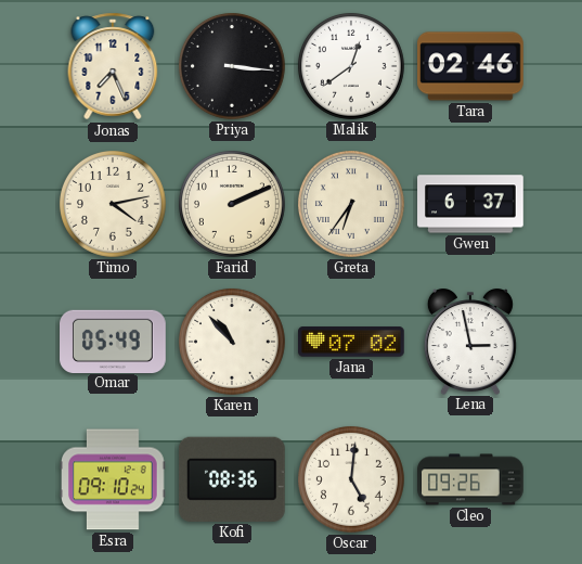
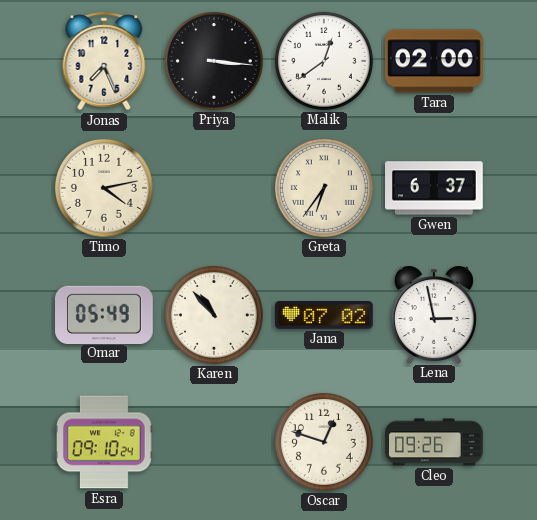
Tara: 02:46 -> 02:00
Farid: 2:11 -> none
Kofi: 08:36 -> none
Oscar: 5:01 -> 12:48
